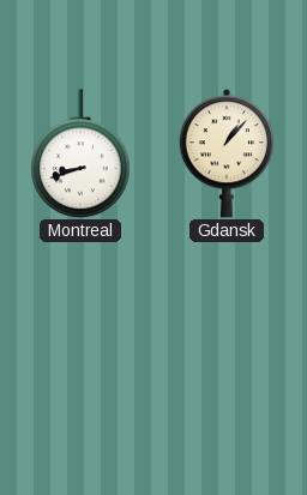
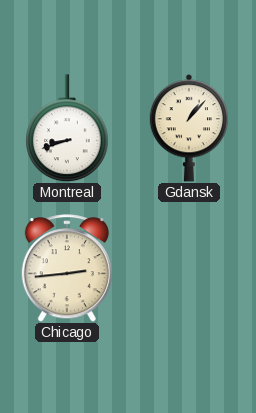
Chicago: none -> 2:44
